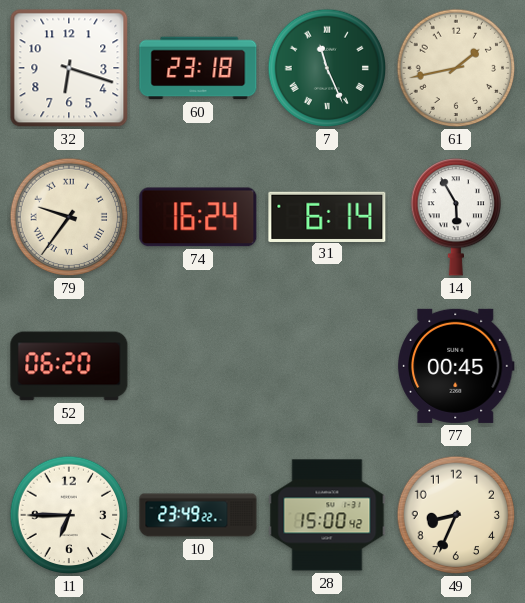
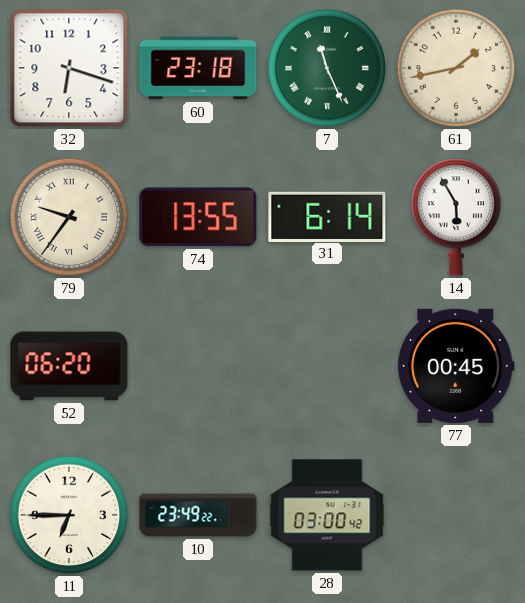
74: 16:24 -> 13:55
28: 15:00 -> 03:00
49: 8:34 -> none
